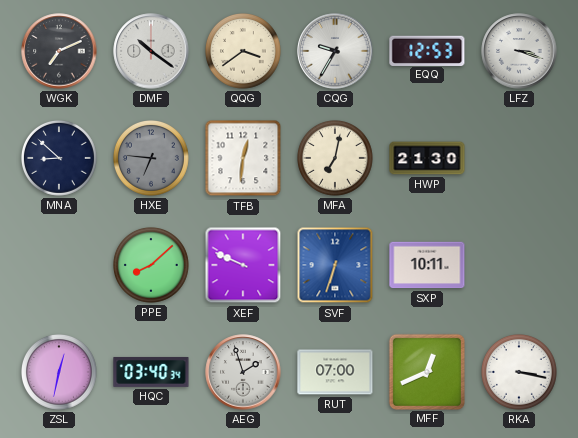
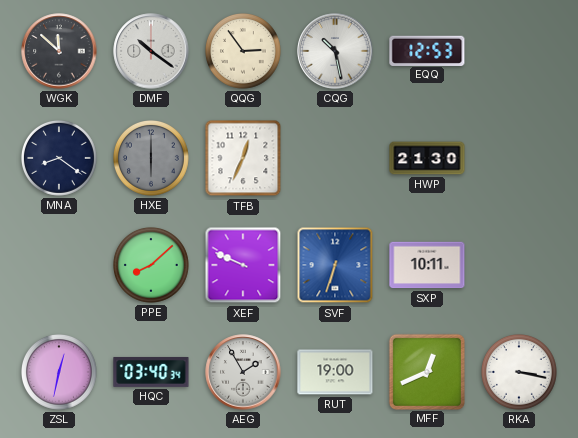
WGK: 7:11 -> 11:52
QQG: 3:39 -> 2:54
CQG: 9:35 -> 10:28
LFZ: 3:18 -> none
MNA: 8:52 -> 8:21
HXE: 6:46 -> 6:00
TFB: 12:31 -> 12:34
MFA: 7:02 -> none
AEG: 1:57 -> 1:55
RUT: 07:00 -> 19:00
